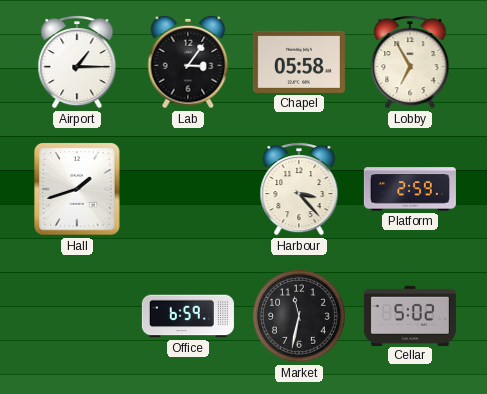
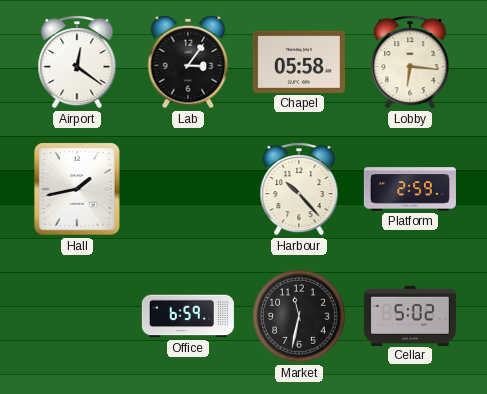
Airport: 1:15 -> 12:21
Lobby: 6:55 -> 6:16
Hall: 1:42 -> 1:43
Harbour: 3:23 -> 10:23
